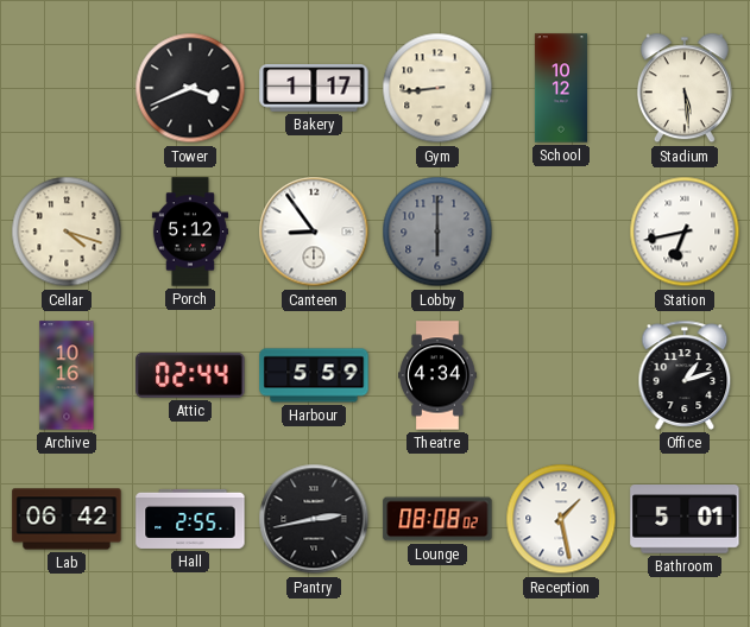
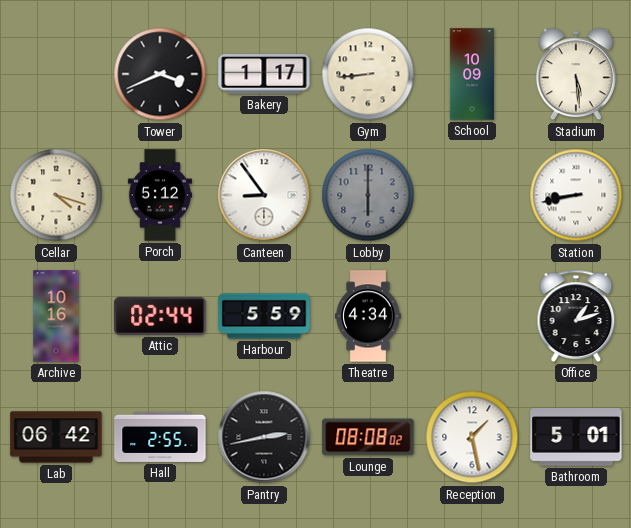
School: 10:12 -> 10:09
Station: 6:43 -> 8:43
